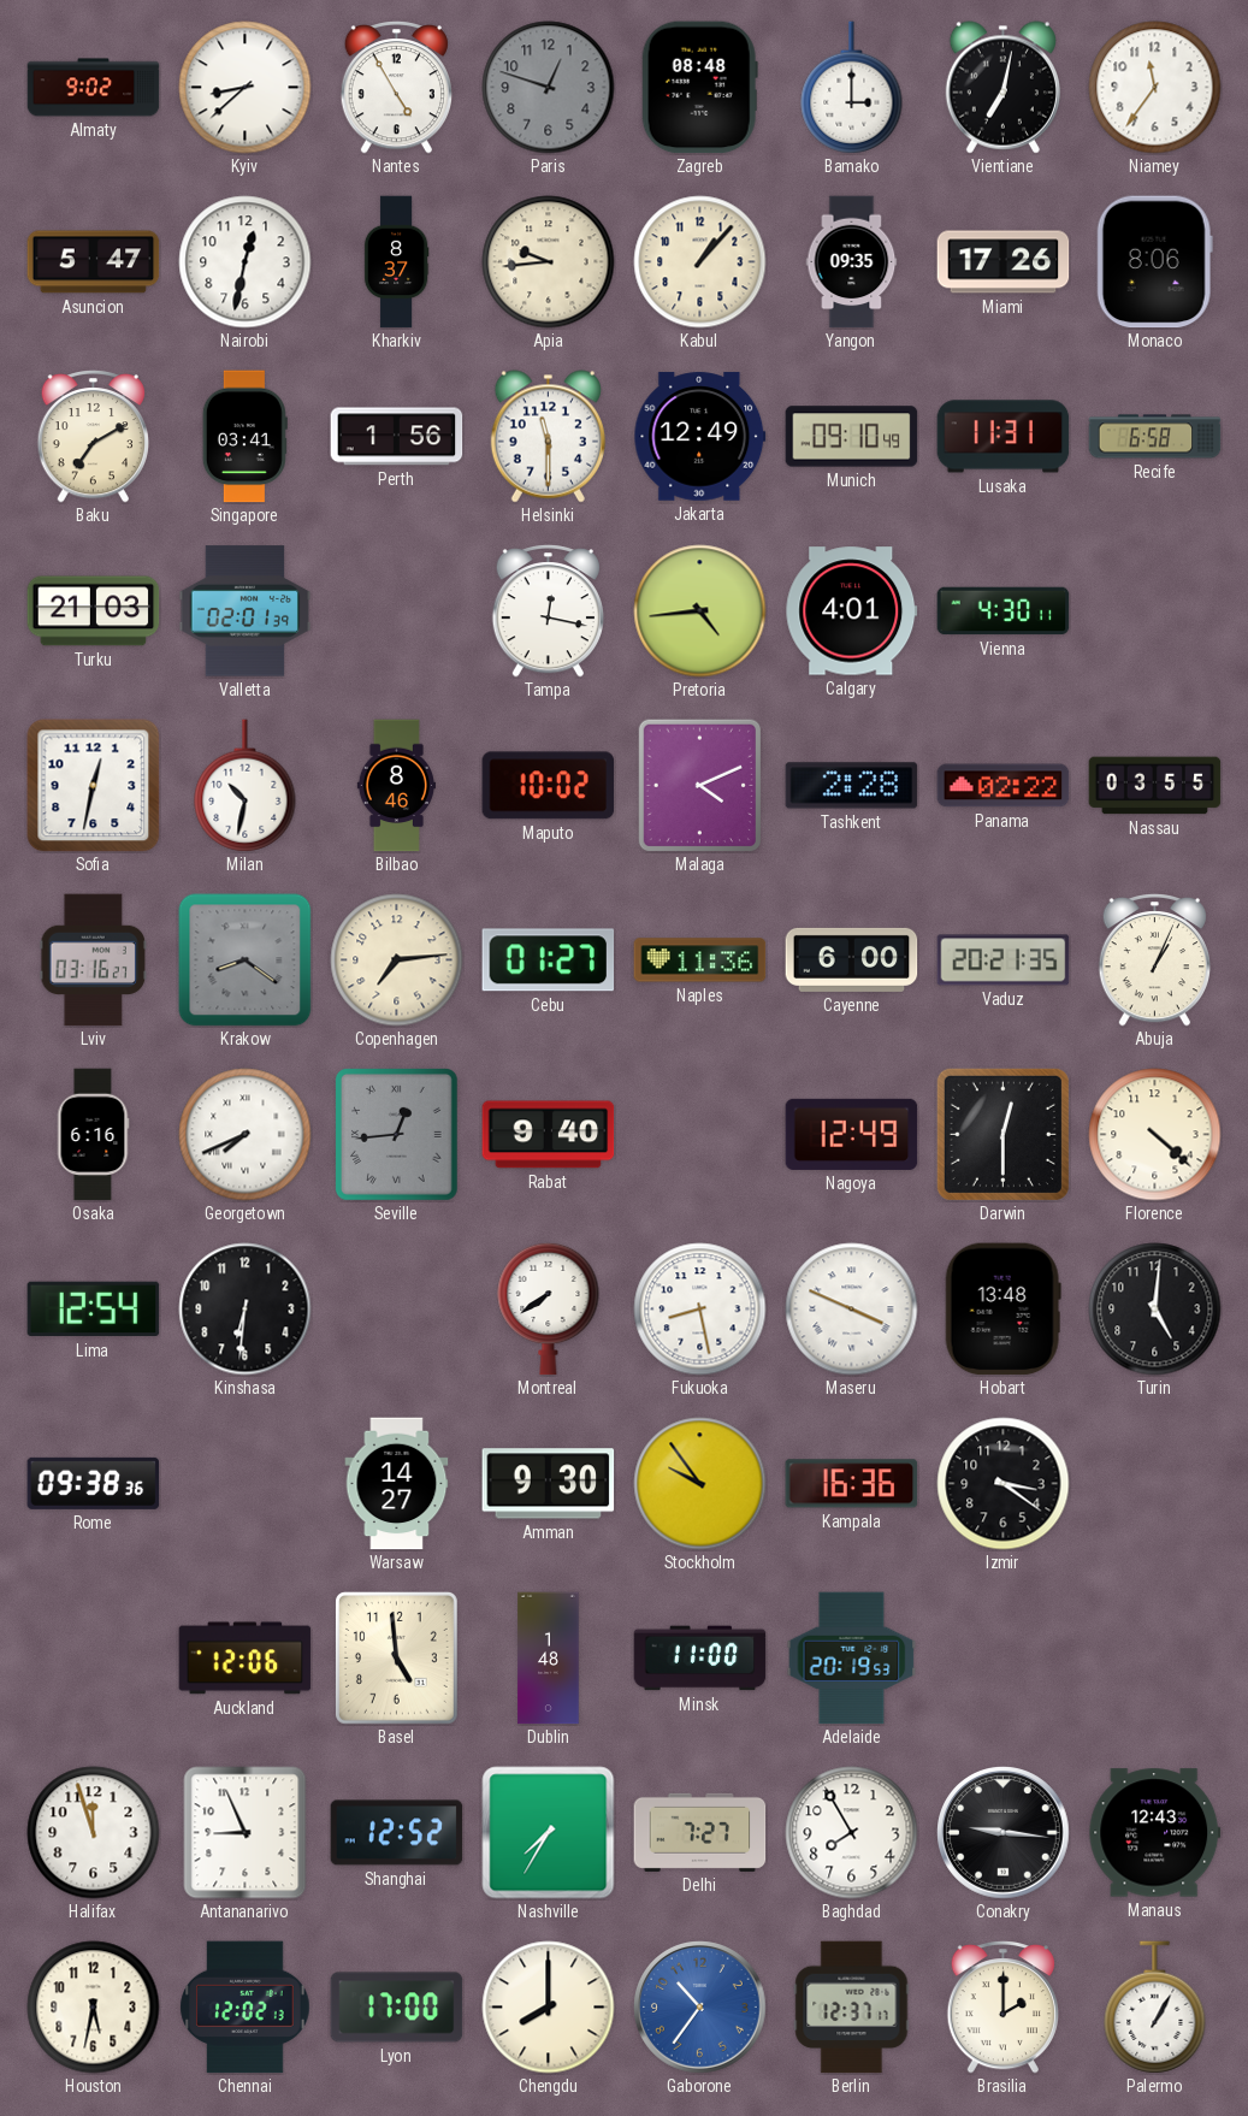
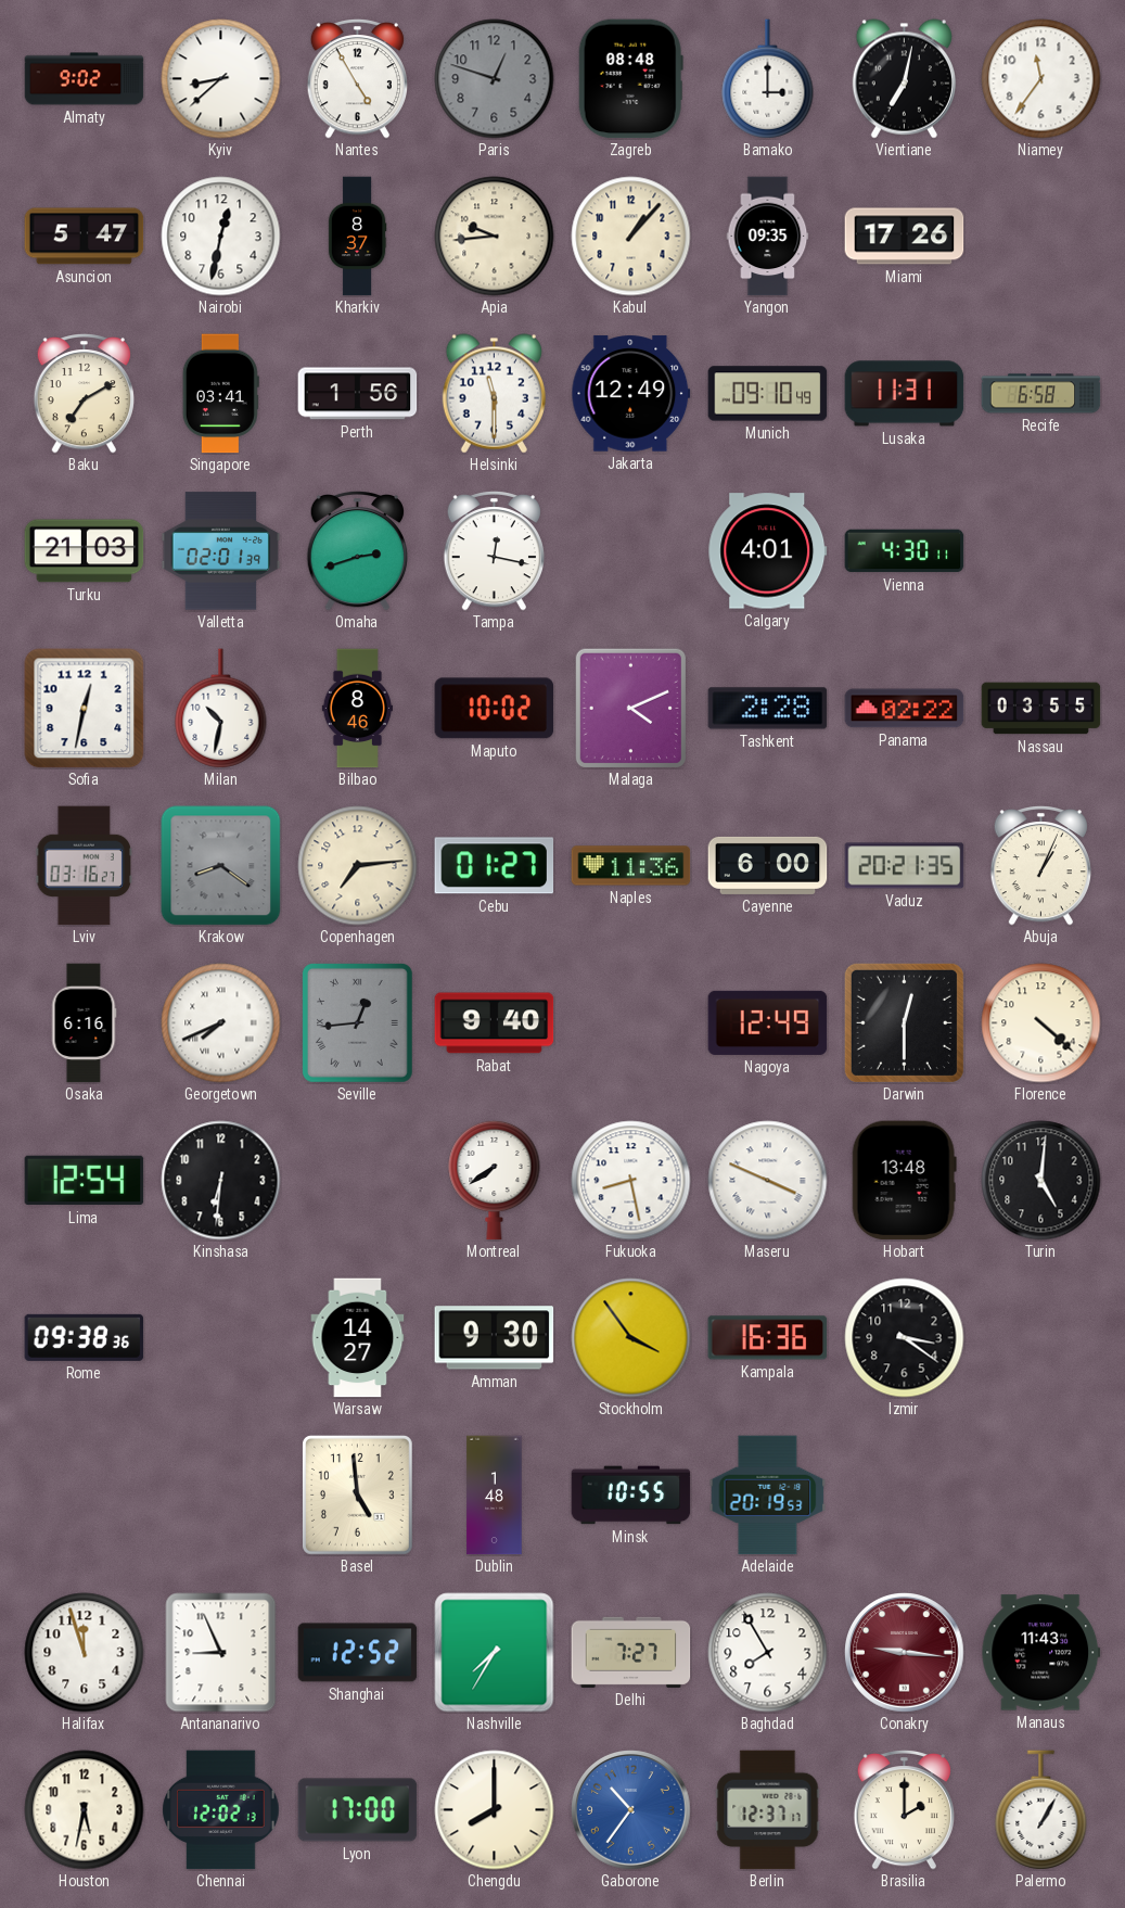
Monaco: 8:06 -> none
Omaha: none -> 2:42
Pretoria: 4:44 -> none
Stockholm: 9:54 -> 3:54
Auckland: 12:06 -> none
Minsk: 11:00 -> 10:55
Conakry dial: black -> burgundy
Manaus: 12:43 -> 11:43
